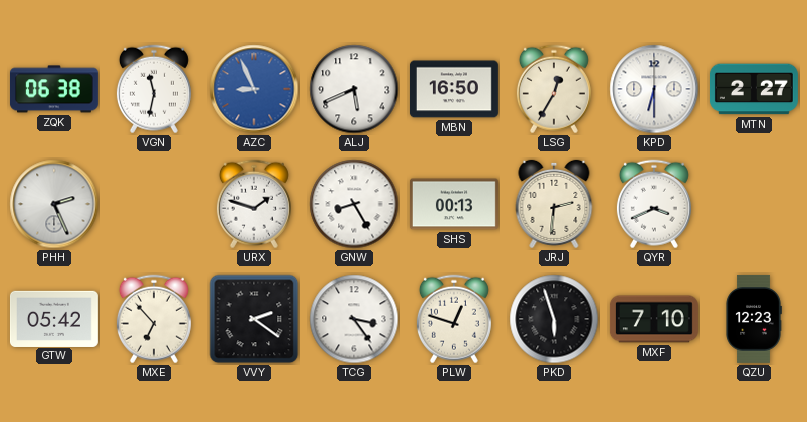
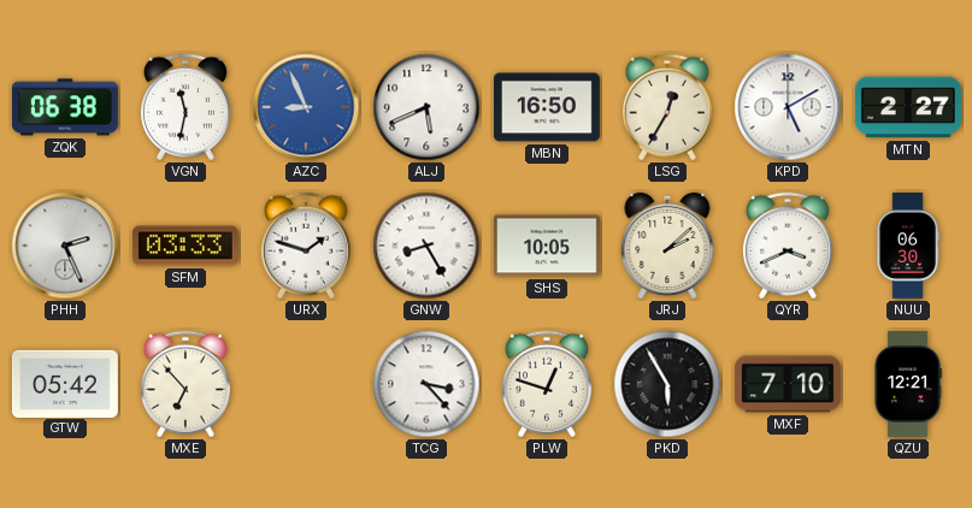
KPD: 6:30 -> 5:10
SFM: none -> 03:33
SHS: 00:13 -> 10:05
JRJ: 2:31 -> 2:08
NUU: none -> 06:30
VVY: 2:21 -> none
TCG: 3:24 -> 3:23
PKD: 5:57 -> 5:55
QZU: 12:23 -> 12:21
